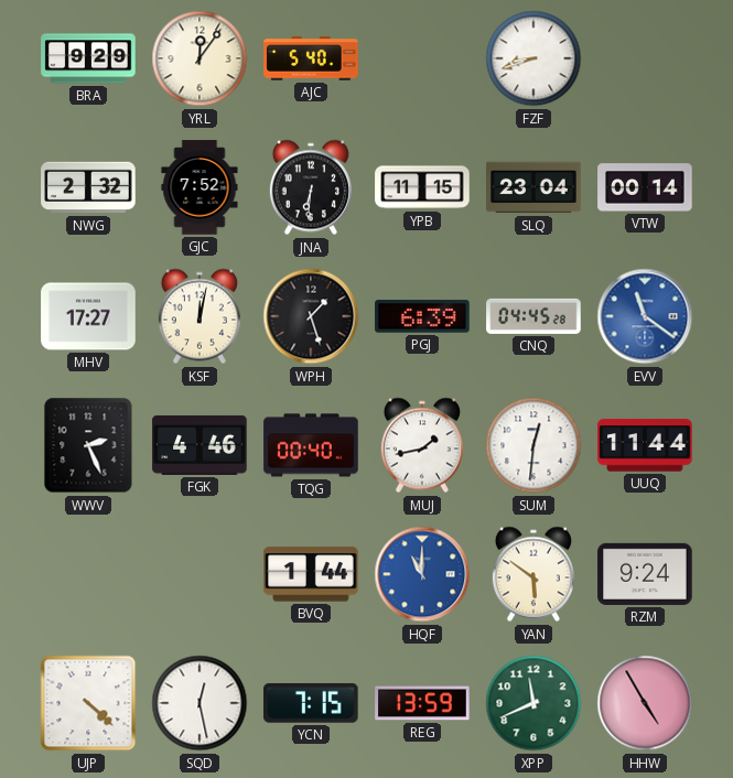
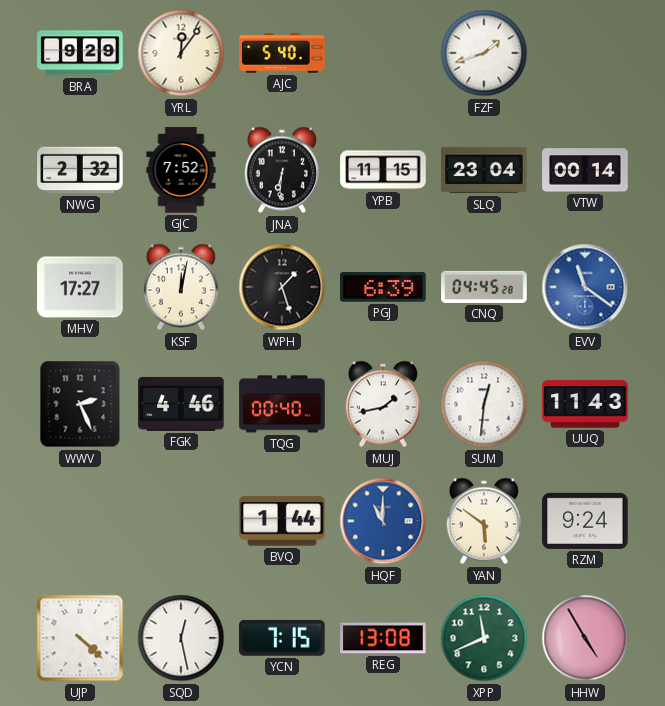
FZF: 8:42 -> 1:42
UUQ: 11:44 -> 11:43
REG: 13:59 -> 13:08
